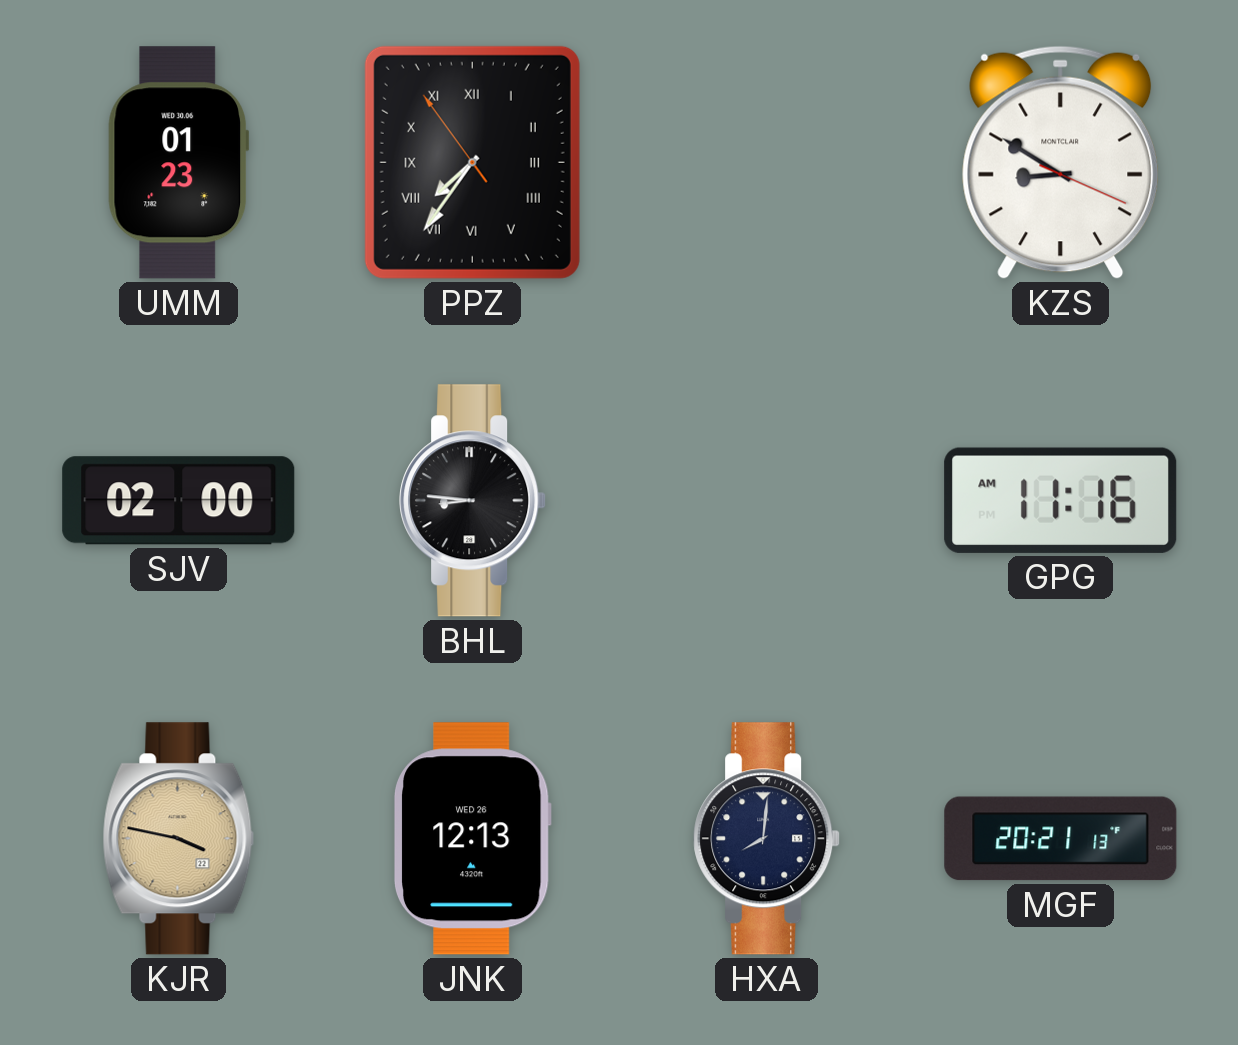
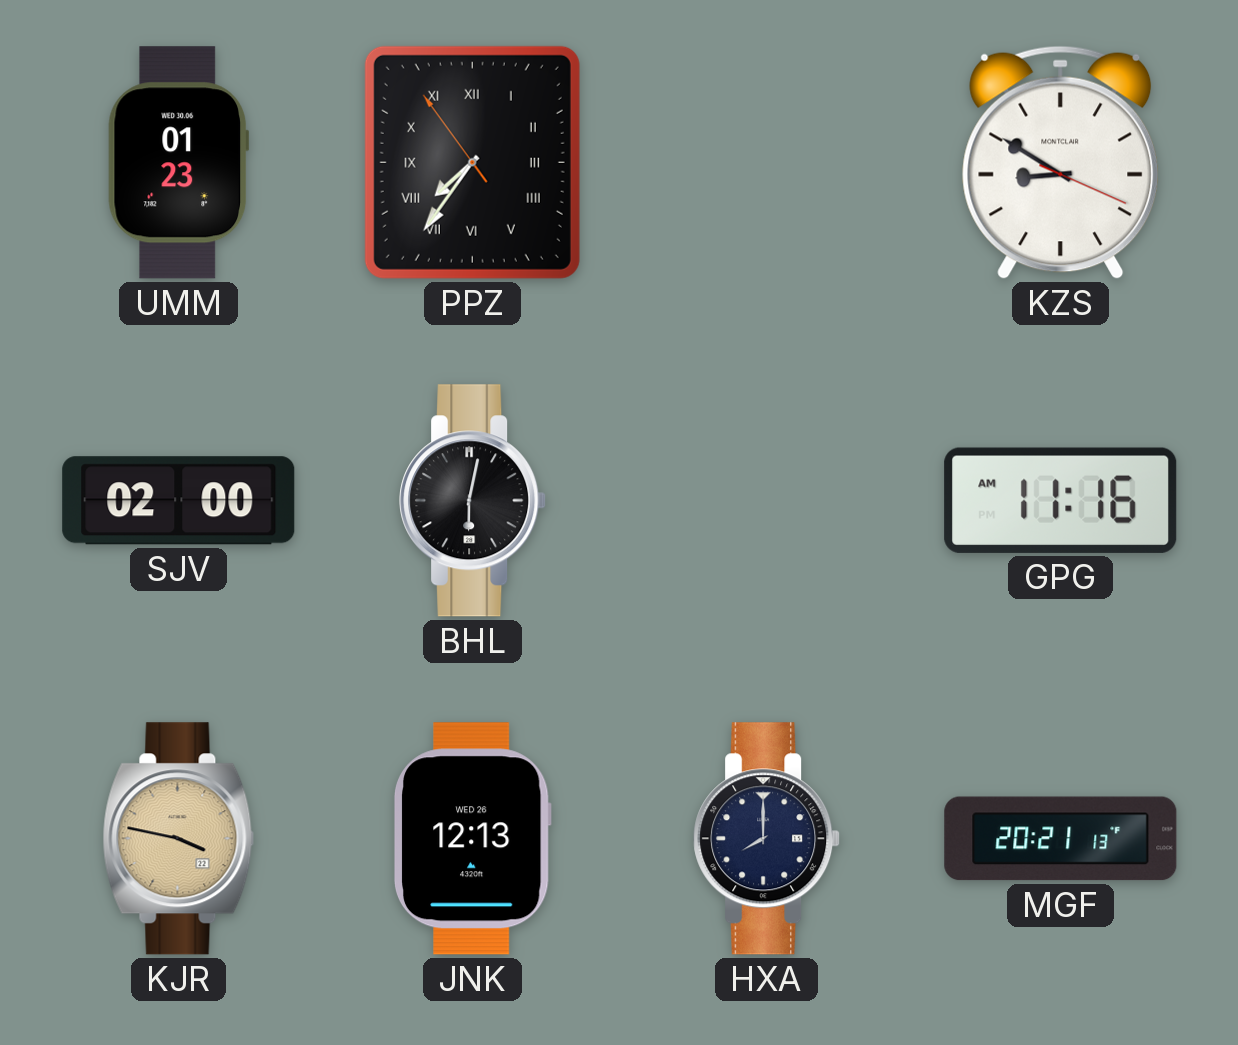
BHL: 8:46 -> 6:02
HXA: 8:01 -> 8:00
